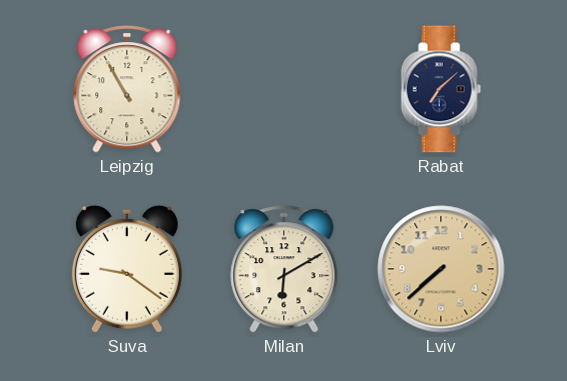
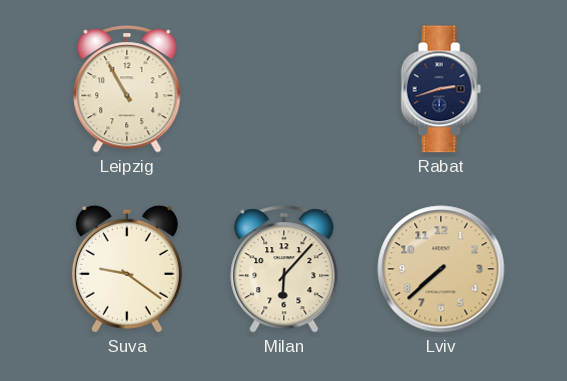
Rabat: 7:08 -> 2:42
Milan: 6:10 -> 6:07
